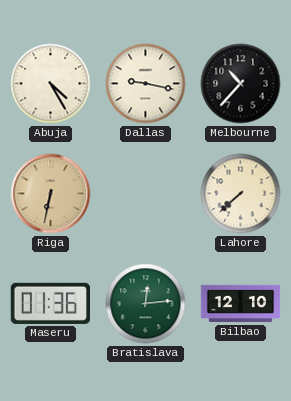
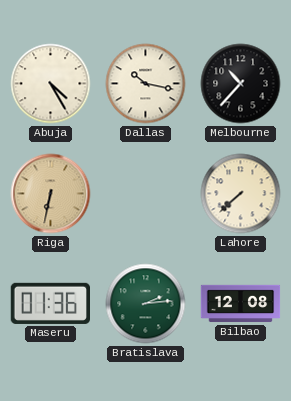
Dallas: 9:17 -> 10:17
Bratislava: 12:14 -> 2:14
Bilbao: 12:10 -> 12:08
